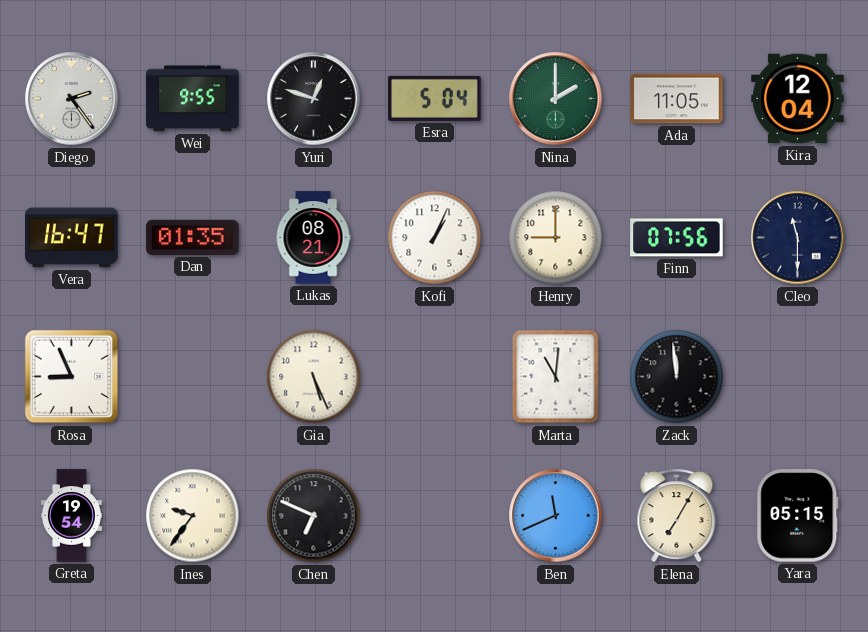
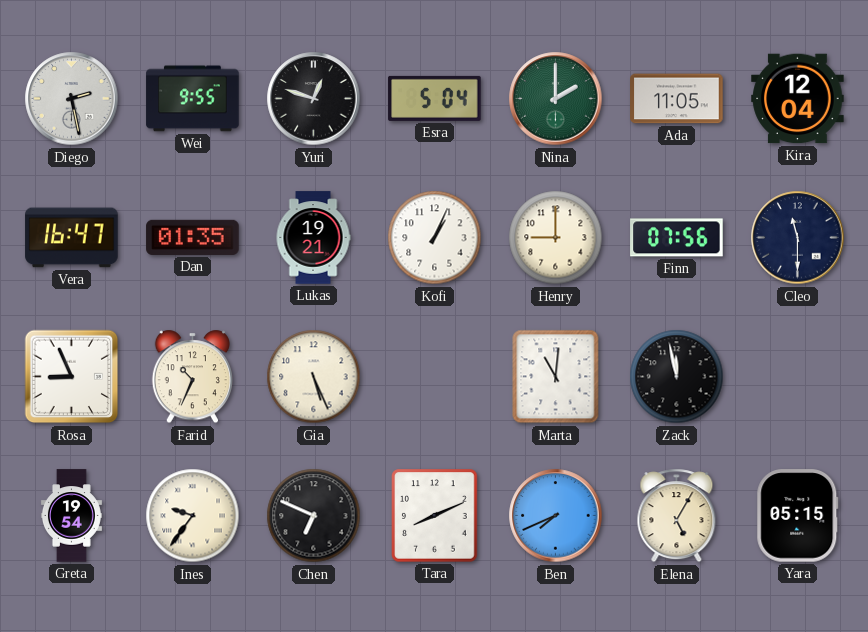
Diego: 2:24 -> 2:28
Lukas: 08:21 -> 19:21
Farid: none -> 10:34
Zack: 11:59 -> 11:58
Tara: none -> 8:11
Ben: 11:41 -> 7:41
Elena: 7:05 -> 5:05
